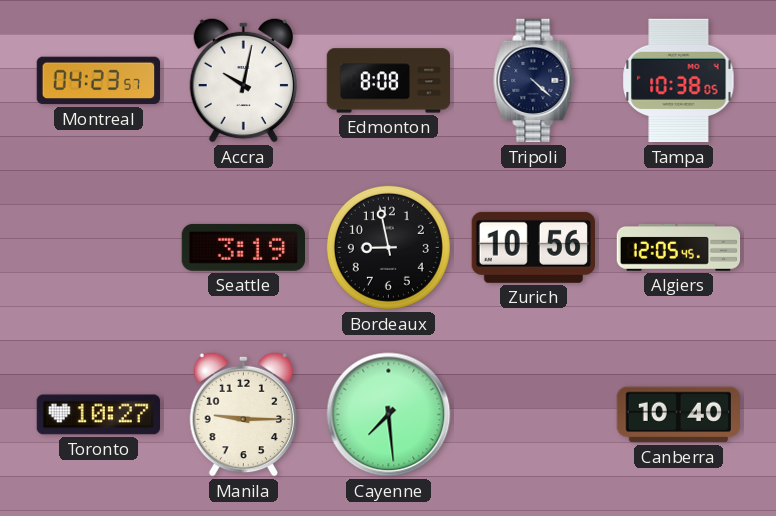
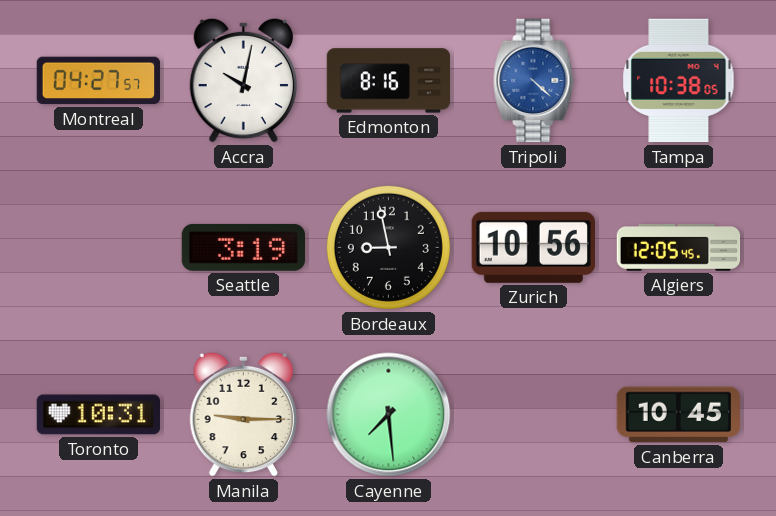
Montreal: 04:23 -> 04:27
Edmonton: 8:08 -> 8:16
Tripoli dial: navy -> blue
Toronto: 10:27 -> 10:31
Canberra: 10:40 -> 10:45
